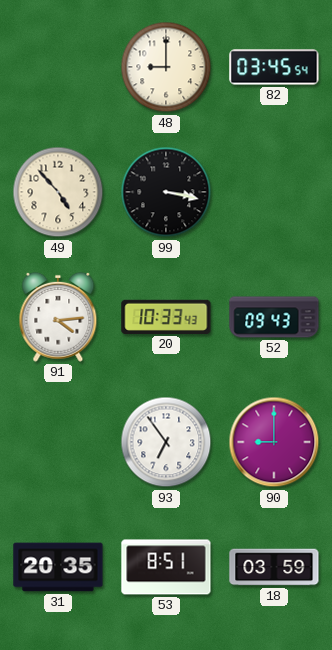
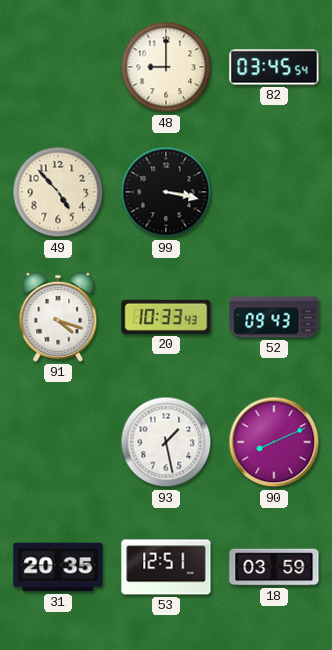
91: 4:14 -> 4:18
93: 6:54 -> 1:28
90: 9:00 -> 8:11
53: 8:51 -> 12:51
